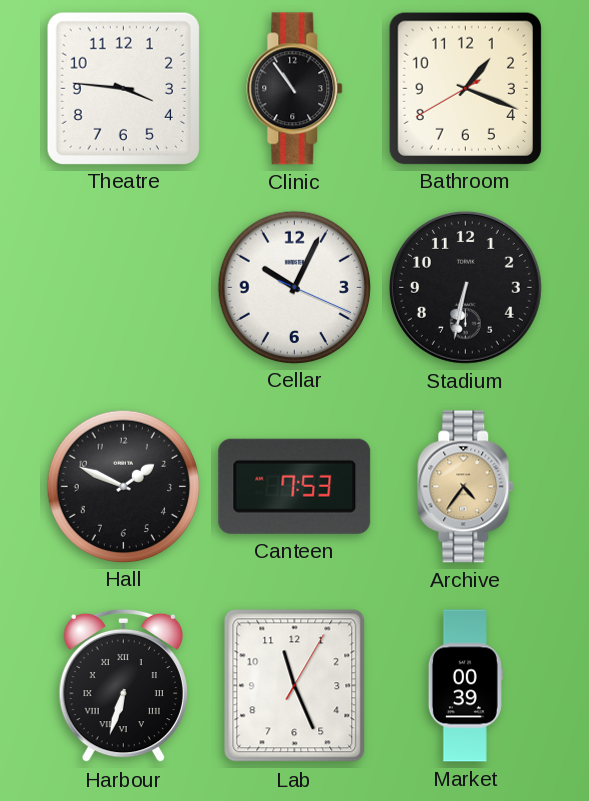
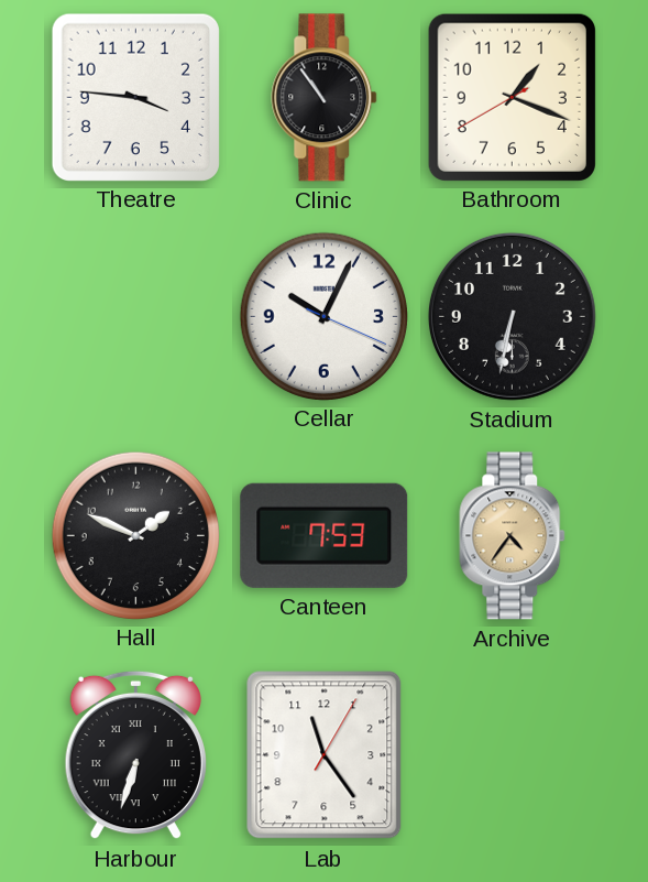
Lab: 11:26 -> 11:24
Market: 00:39 -> none
